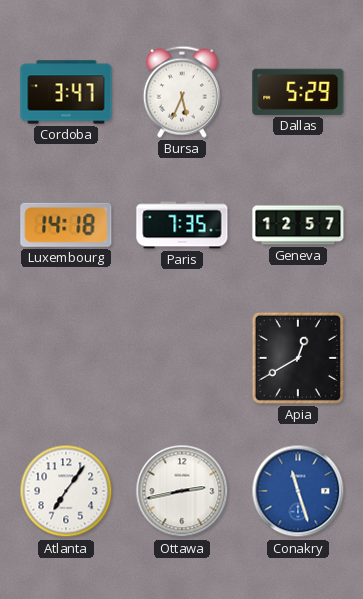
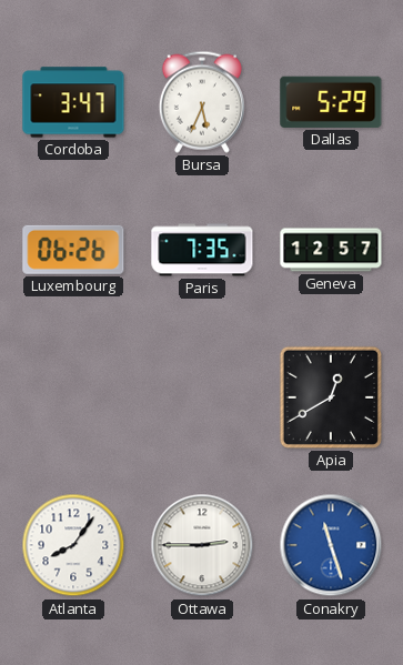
Luxembourg: 14:18 -> 06:26
Atlanta: 7:06 -> 8:06
Ottawa: 2:43 -> 2:45
